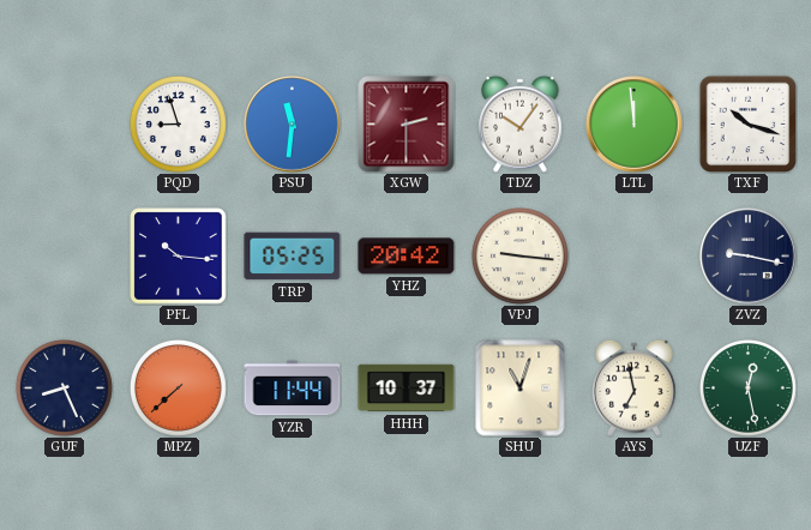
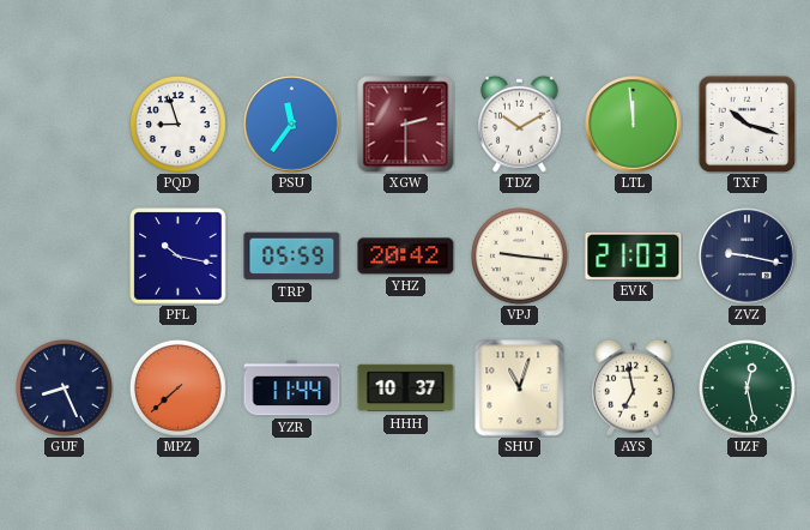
PSU: 11:31 -> 11:36
TDZ: 10:06 -> 10:10
PFL: 10:16 -> 10:17
TRP: 05:25 -> 05:59
EVK: none -> 21:03
